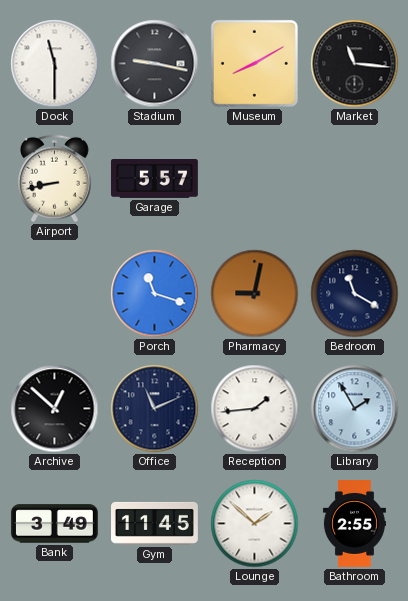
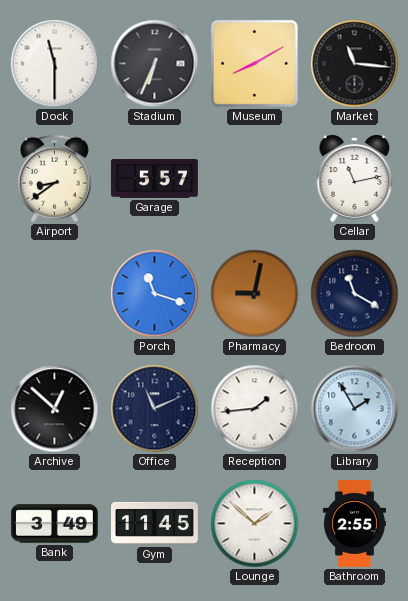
Stadium: 9:17 -> 6:34
Airport: 8:43 -> 8:39
Cellar: none -> 11:13
